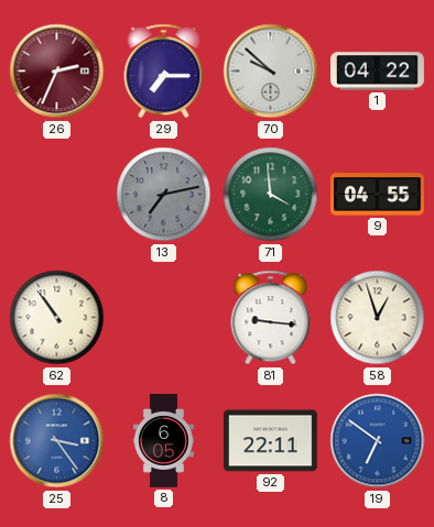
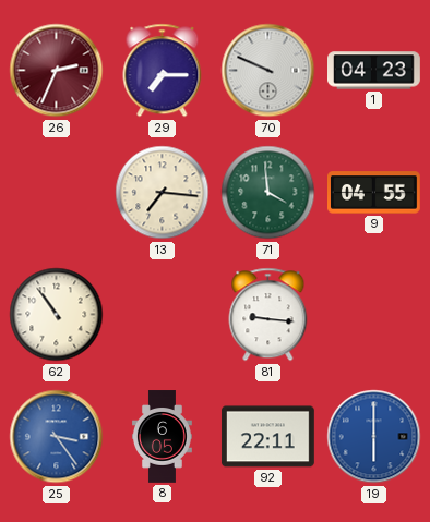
70: 9:52 -> 9:49
1: 04:22 -> 04:23
13: 7:13 -> 7:16
13 dial: grey -> cream
58: 12:57 -> none
19: 6:51 -> 6:00
